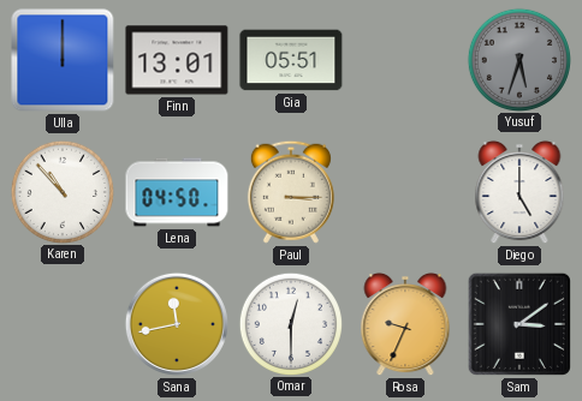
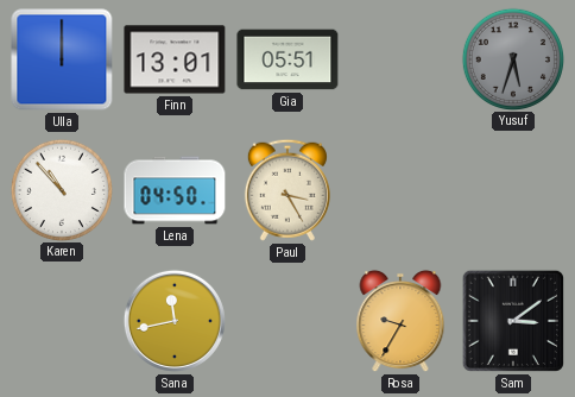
Paul: 3:15 -> 3:25
Diego: 5:00 -> none
Omar: 12:30 -> none
Rosa: 9:34 -> 9:35
